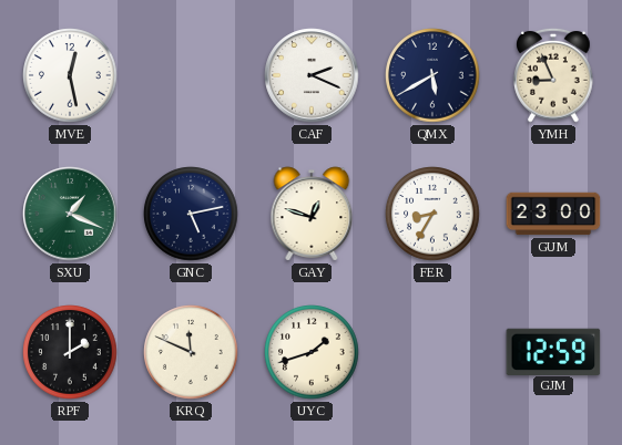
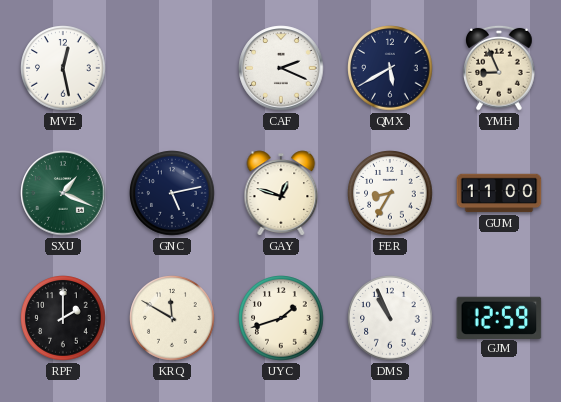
GUM: 23:00 -> 11:00
KRQ: 11:49 -> 11:50
DMS: none -> 10:56
